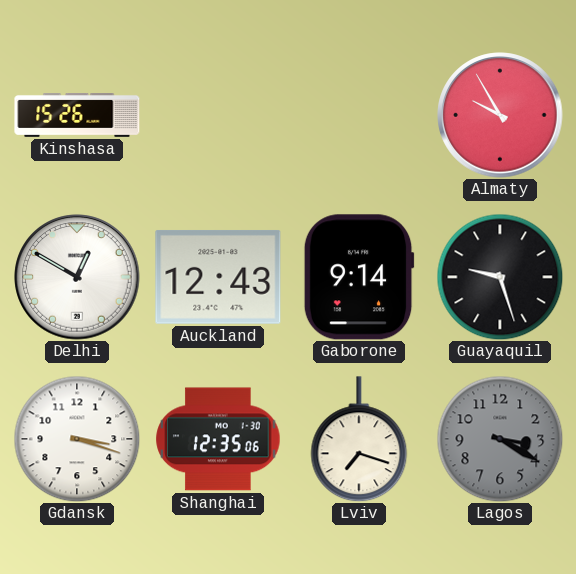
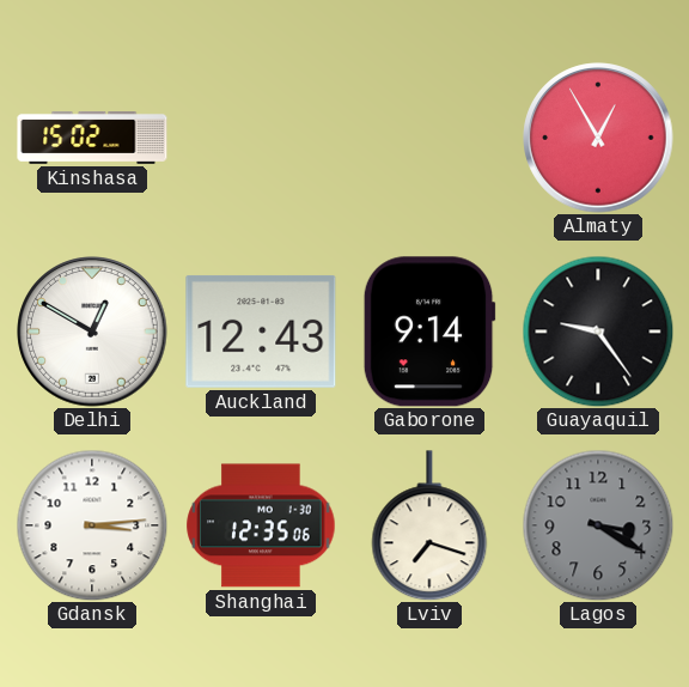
Kinshasa: 15:26 -> 15:02
Almaty: 9:55 -> 12:55
Guayaquil: 9:27 -> 9:24
Gdansk: 3:18 -> 3:14
